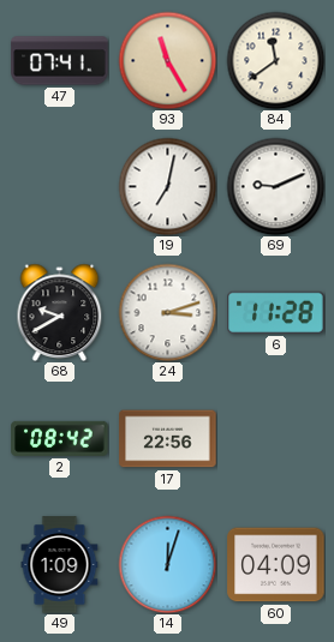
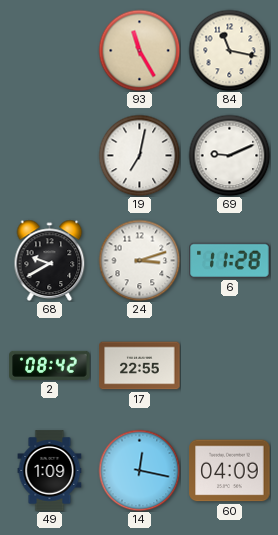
47: 07:41 -> none
84: 11:39 -> 11:17
17: 22:56 -> 22:55
14: 12:03 -> 12:17
